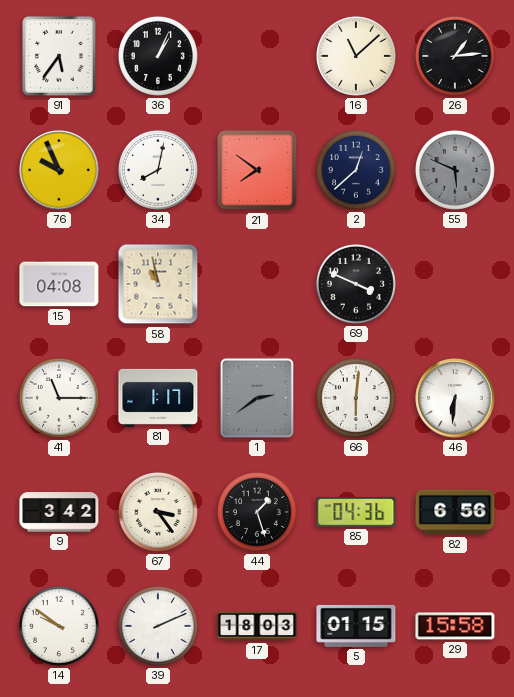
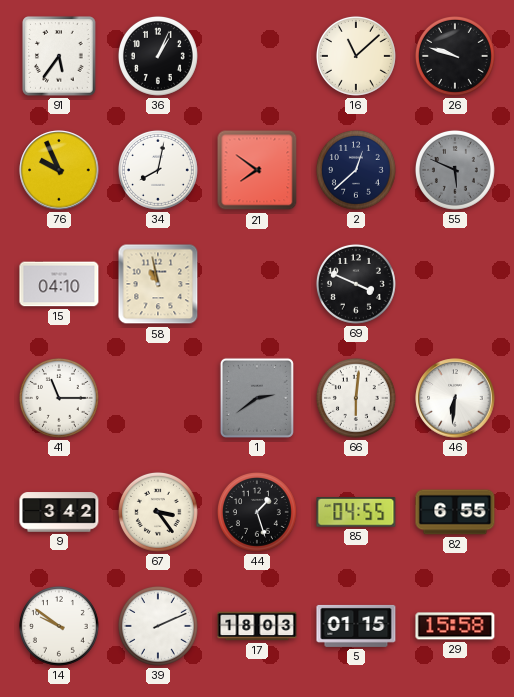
26: 1:14 -> 9:48
15: 04:08 -> 04:10
81: 1:17 -> none
85: 04:36 -> 04:55
82: 6:56 -> 6:55
